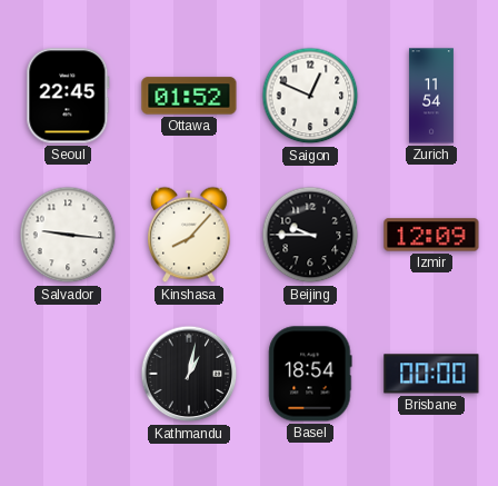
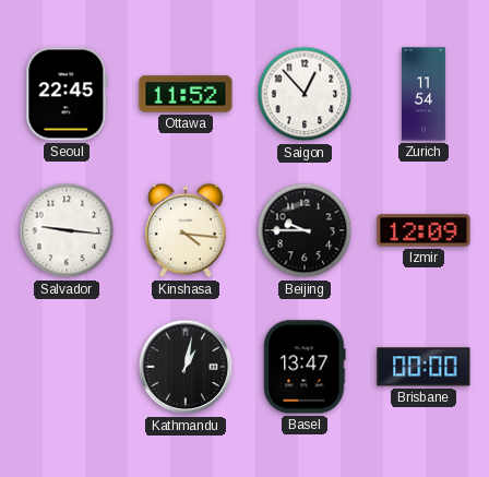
Ottawa: 01:52 -> 11:52
Saigon: 12:49 -> 12:53
Kinshasa: 8:07 -> 4:16
Basel: 18:54 -> 13:47
